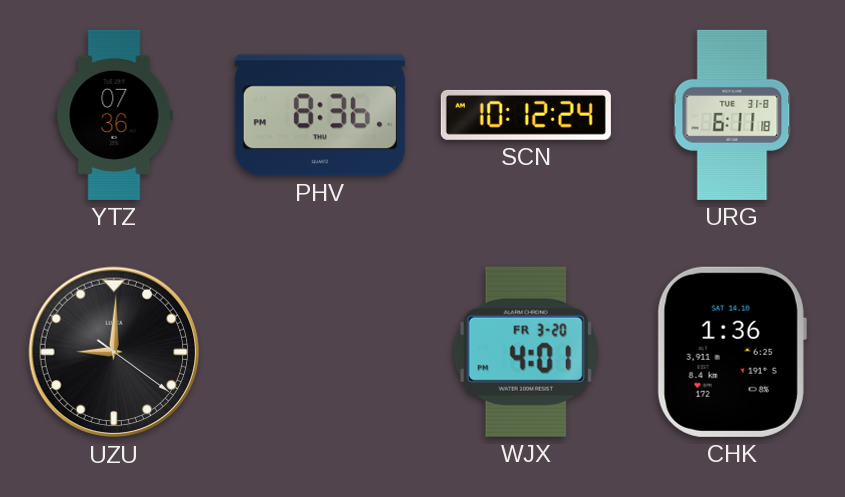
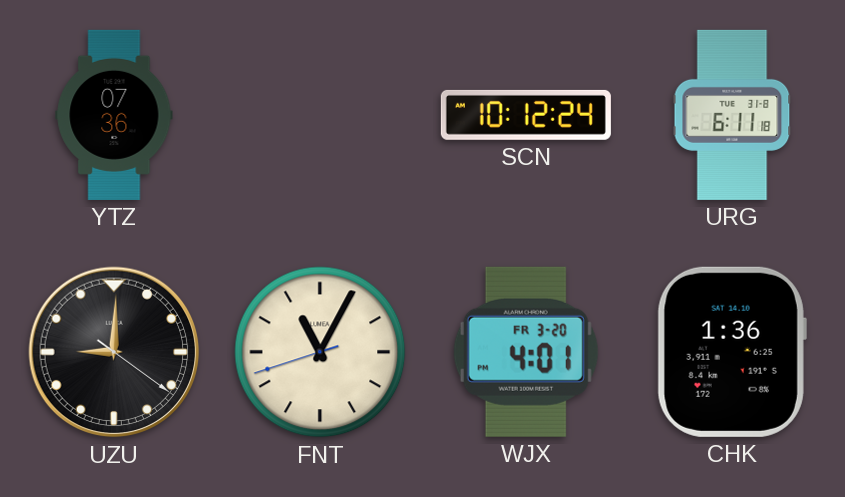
PHV: 8:36 -> none
FNT: none -> 11:04
